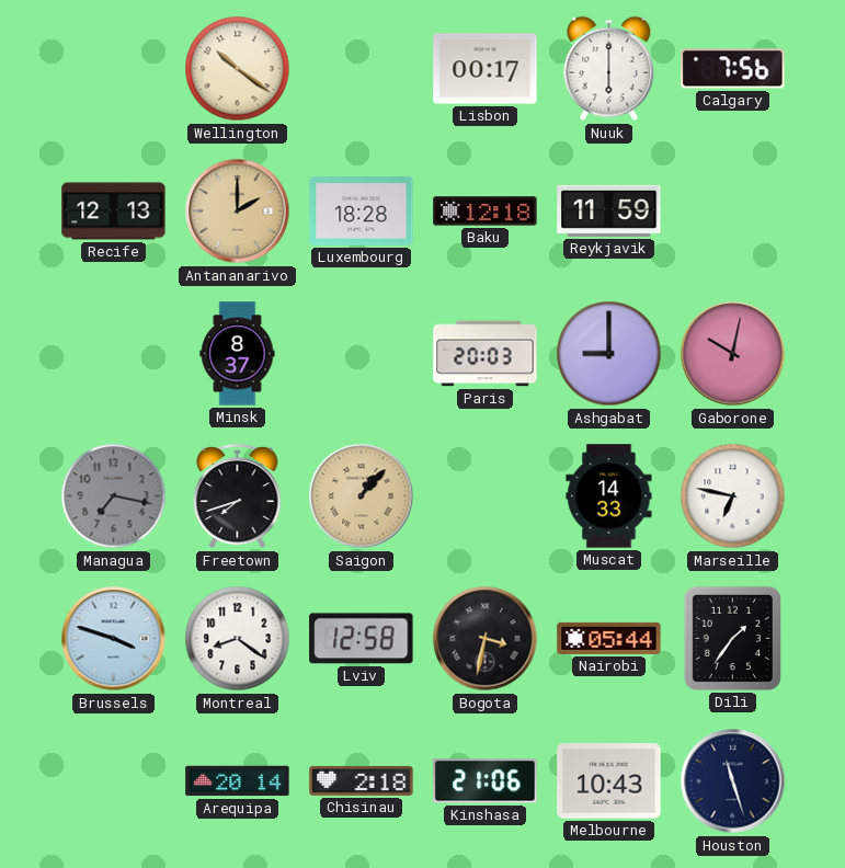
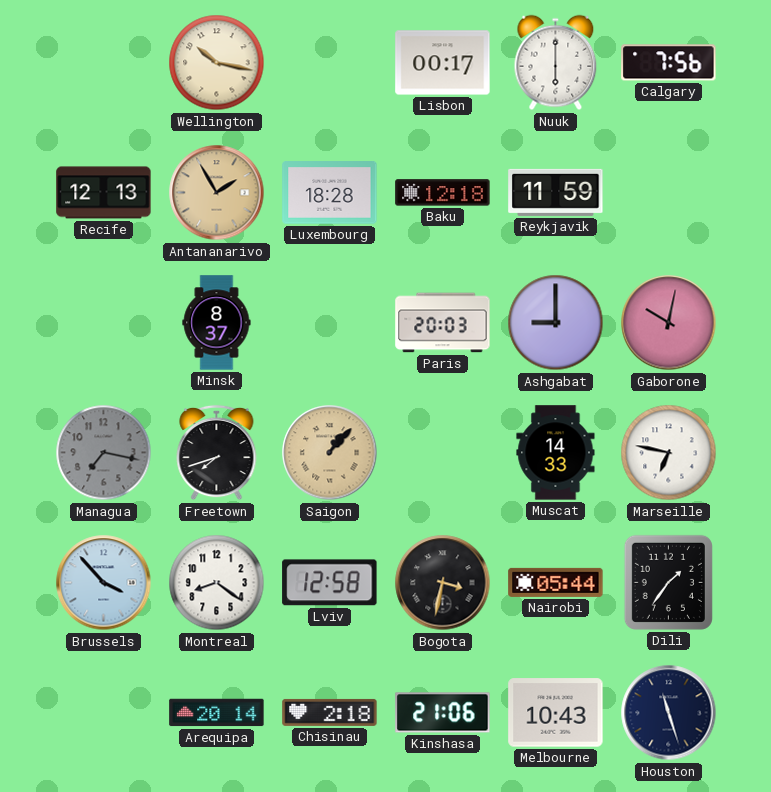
Wellington: 10:21 -> 10:17
Antananarivo: 2:00 -> 1:55
Brussels: 3:48 -> 3:53
